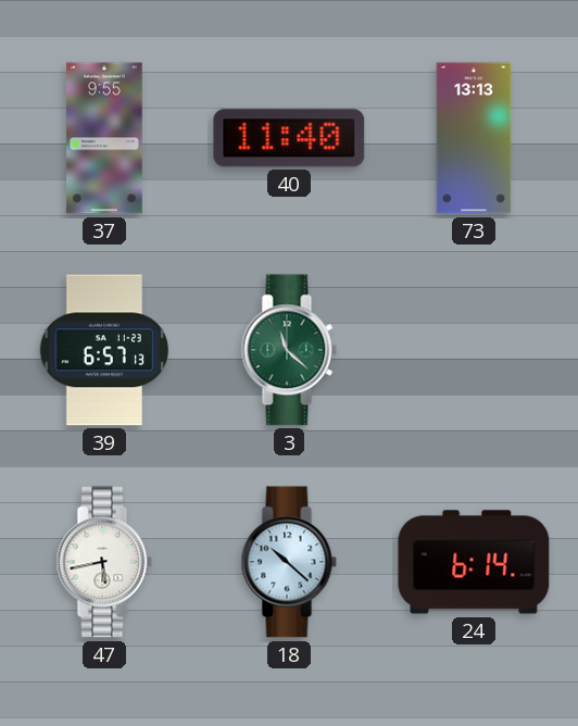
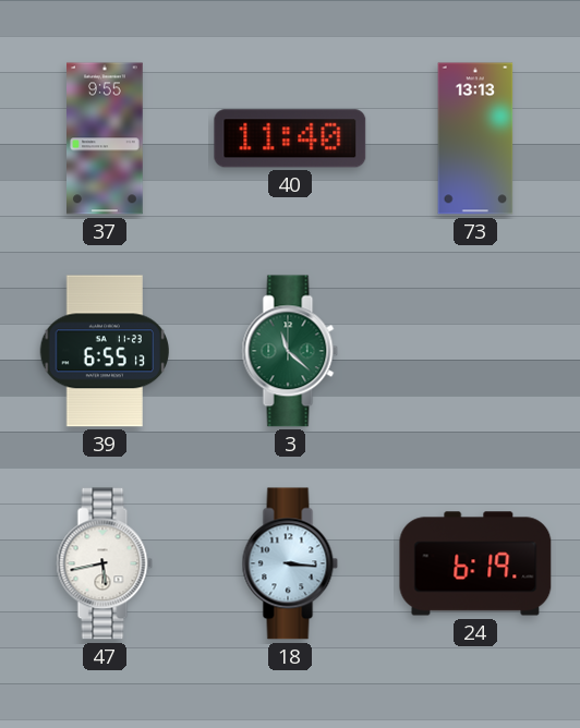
39: 6:57 -> 6:55
18: 10:22 -> 3:16
24: 6:14 -> 6:19
